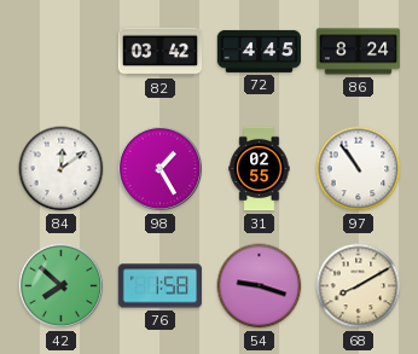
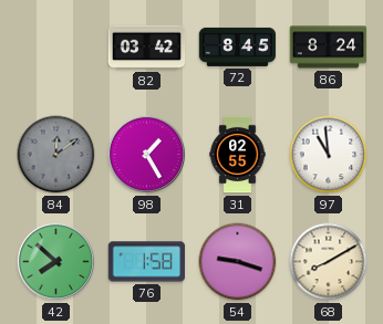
72: 4:45 -> 8:45
84 dial: white -> grey
97: 10:54 -> 10:59
